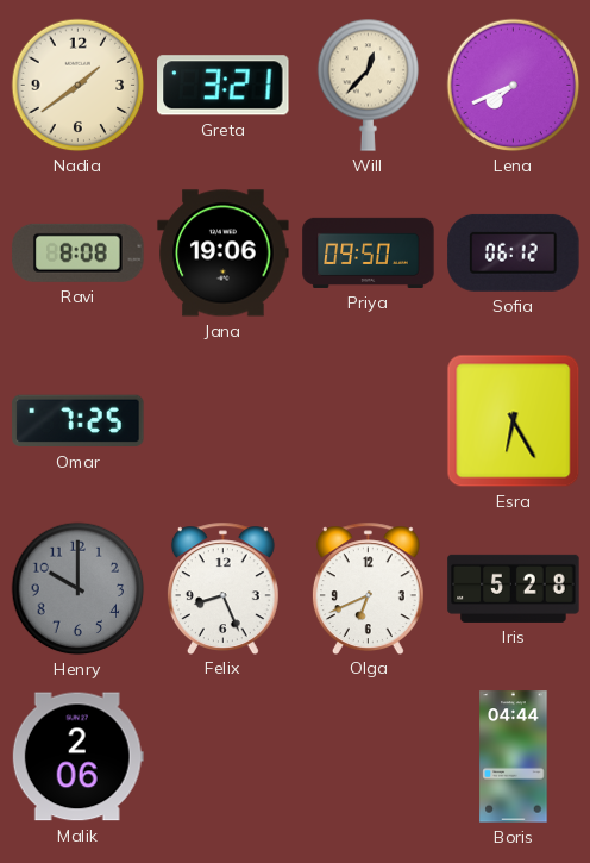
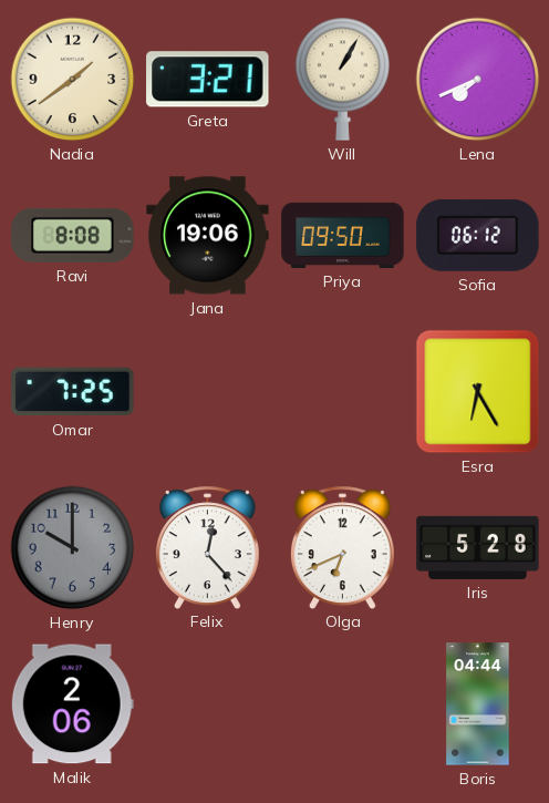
Will: 12:37 -> 1:05
Felix: 8:26 -> 12:23
